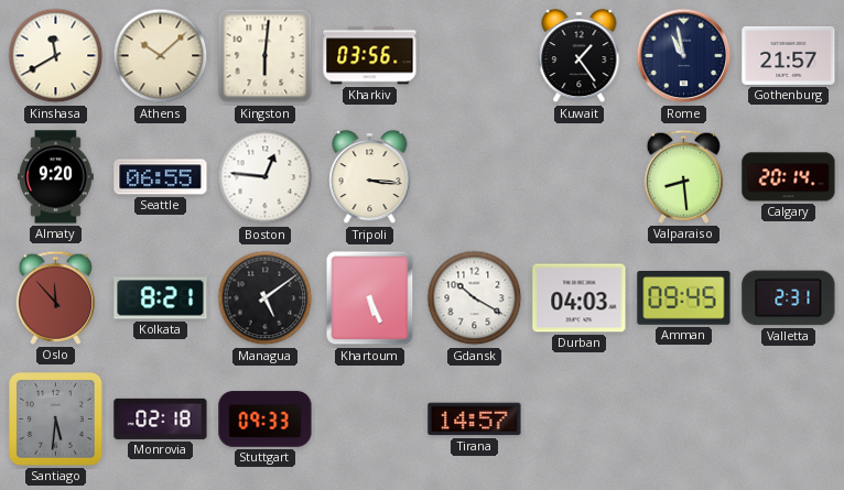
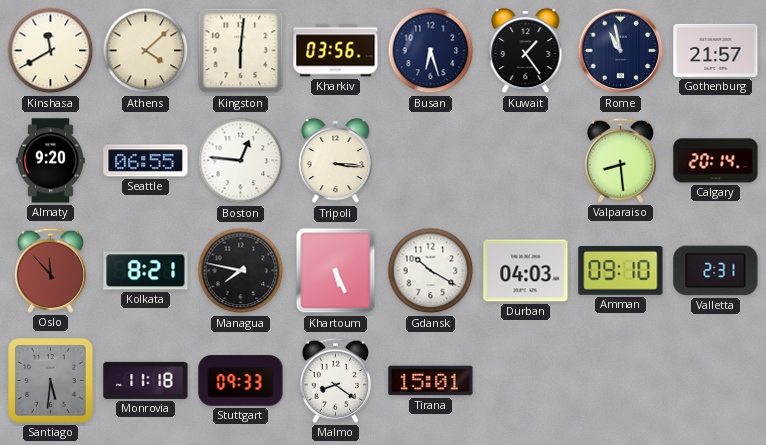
Athens: 10:08 -> 4:08
Busan: none -> 6:27
Managua: 5:09 -> 7:47
Amman: 09:45 -> 09:10
Monrovia: 02:18 -> 11:18
Malmo: none -> 8:21
Tirana: 14:57 -> 15:01
